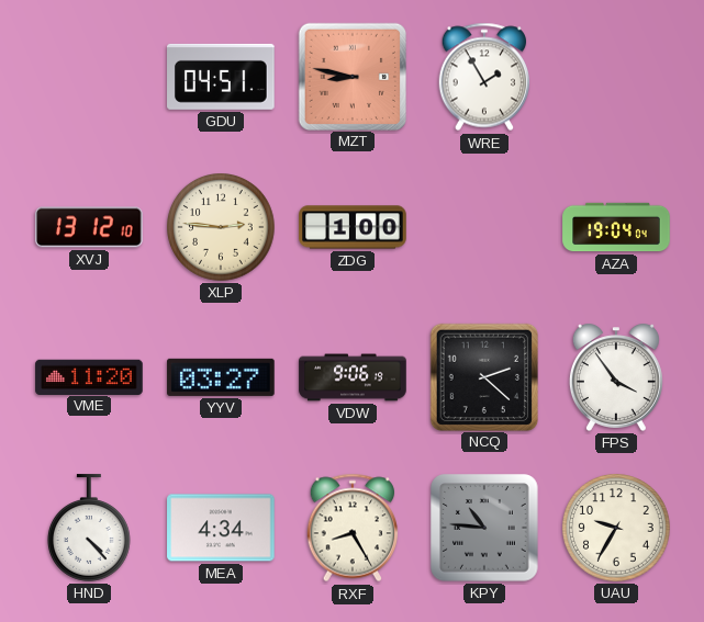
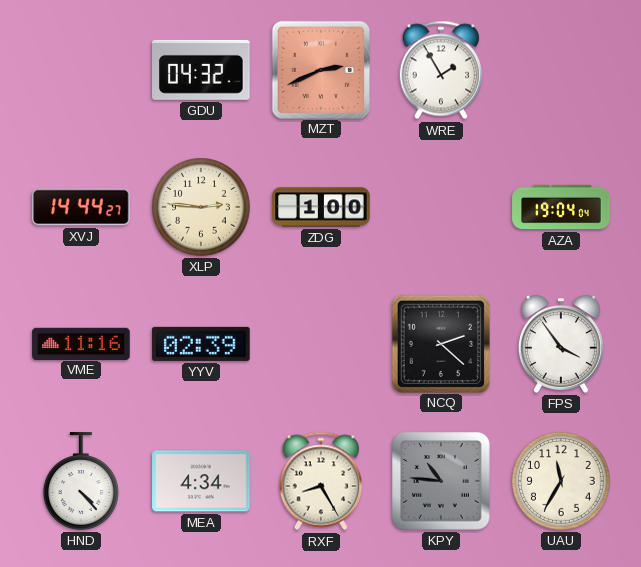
GDU: 04:51 -> 04:32
MZT: 8:47 -> 2:41
XVJ: 13:12 -> 14:44
VME: 11:20 -> 11:16
YYV: 03:27 -> 02:39
VDW: 9:06 -> none
UAU: 9:35 -> 11:35
